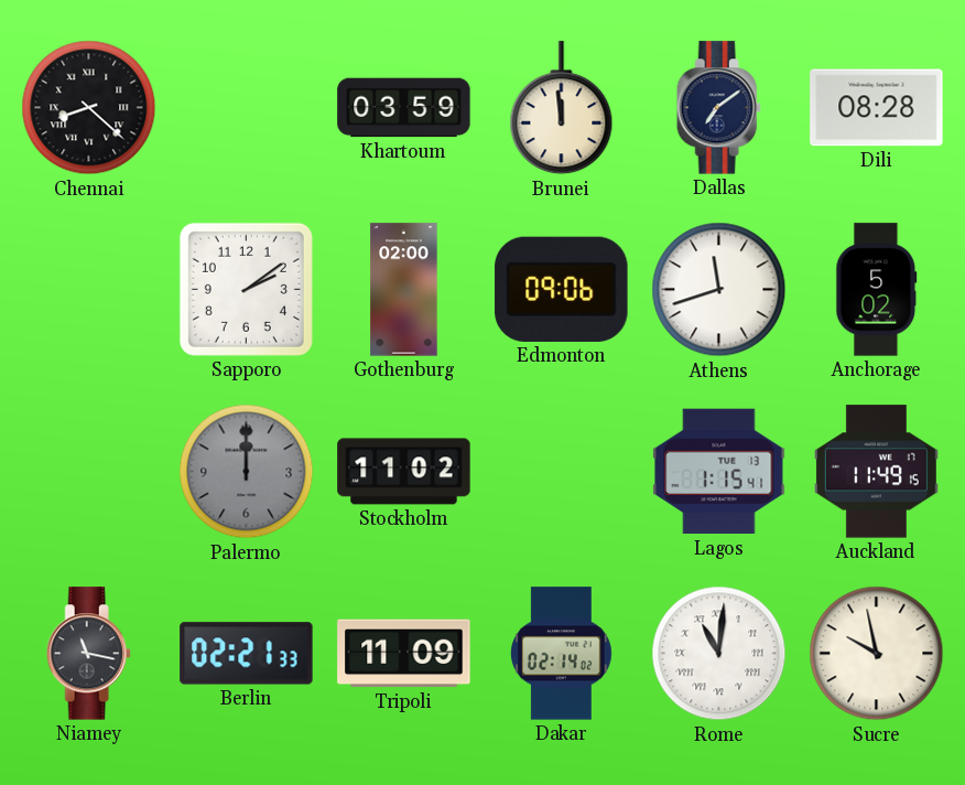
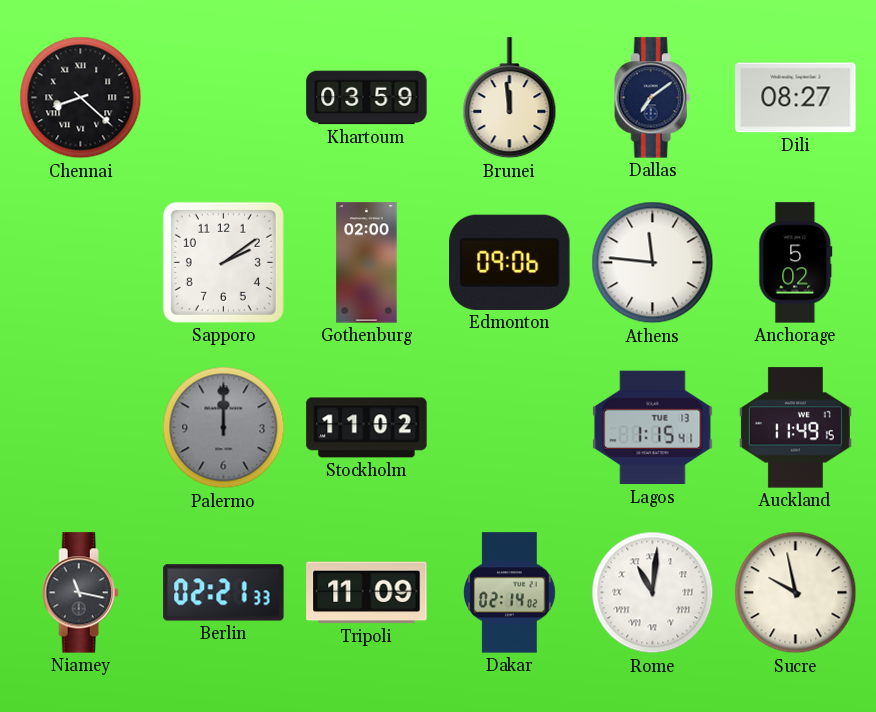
Dili: 08:28 -> 08:27
Athens: 11:42 -> 11:46
